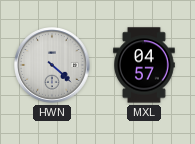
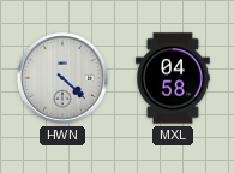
MXL: 04:57 -> 04:58
